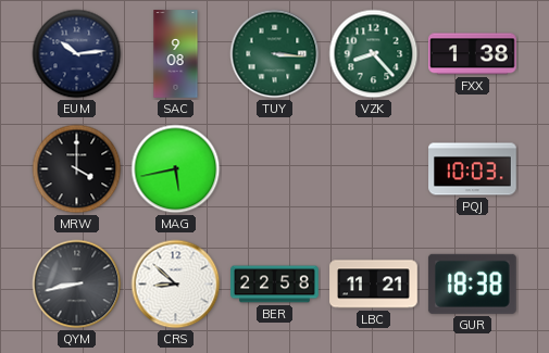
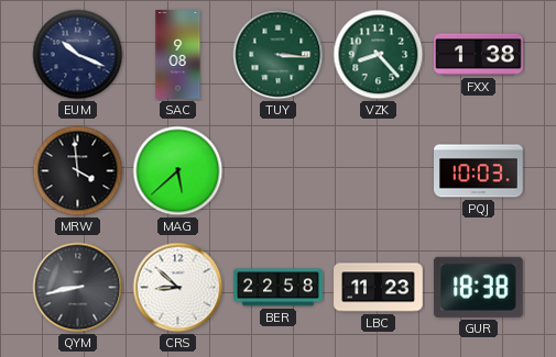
EUM: 10:14 -> 10:19
MRW: 4:00 -> 3:59
MAG: 5:43 -> 5:38
LBC: 11:21 -> 11:23
